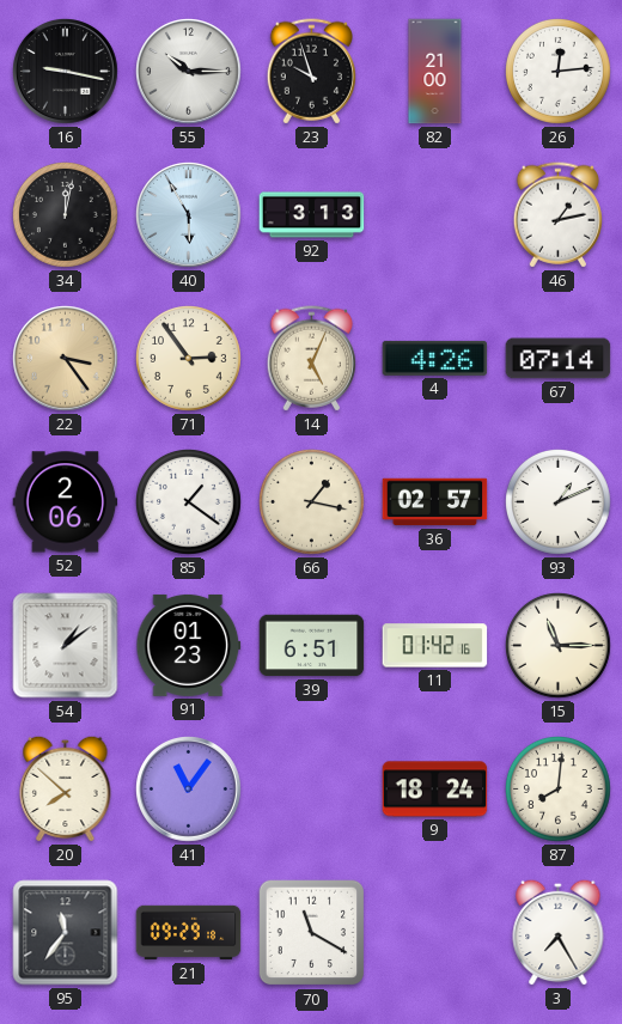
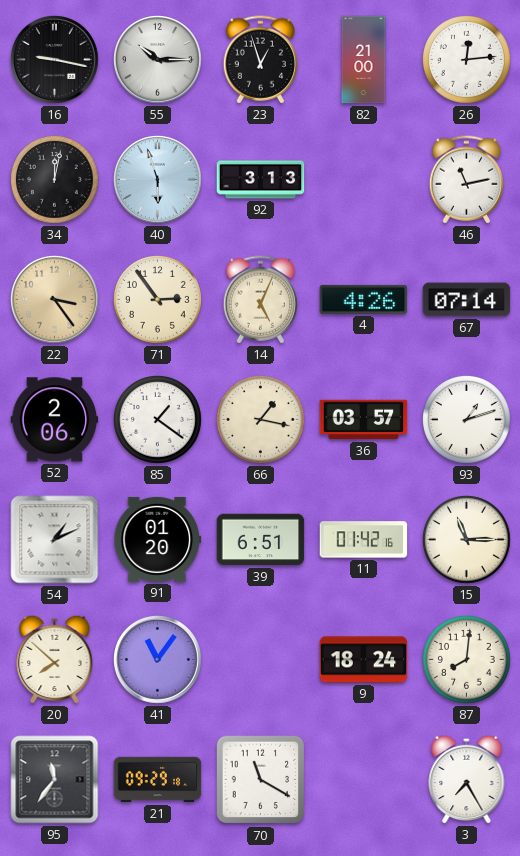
23: 9:57 -> 12:57
40: 5:55 -> 5:57
46: 1:13 -> 11:13
36: 02:57 -> 03:57
93: 1:11 -> 1:12
54: 1:09 -> 1:11
91: 01:23 -> 01:20
